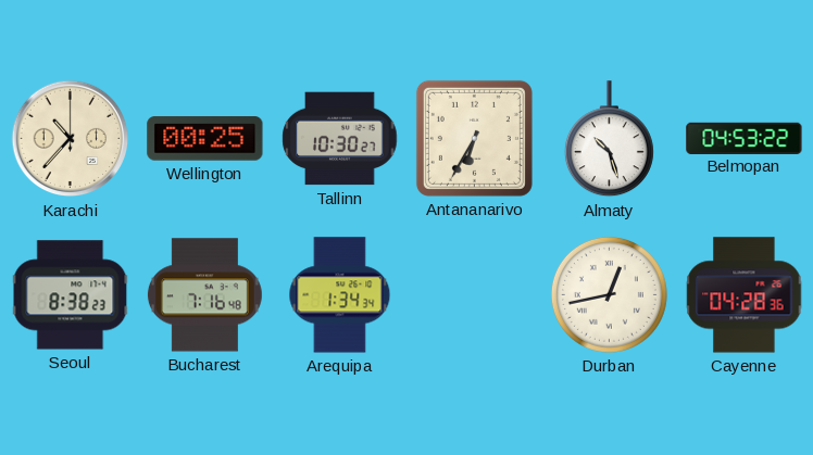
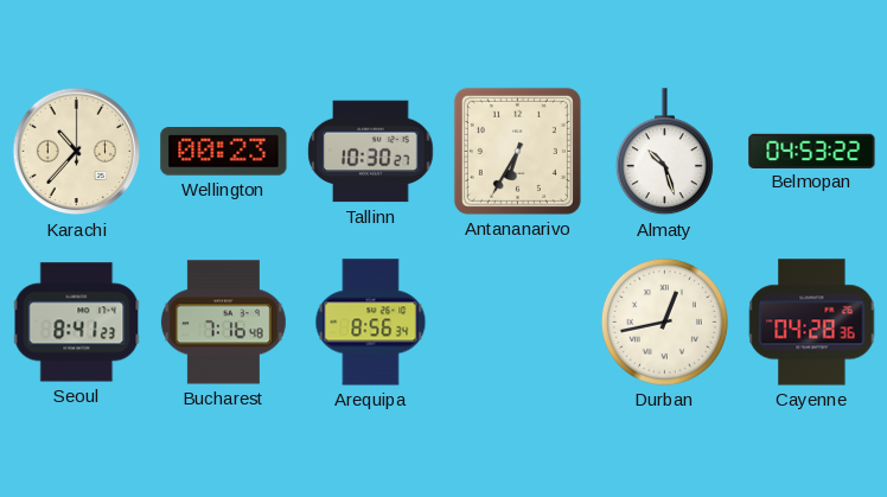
Wellington: 00:25 -> 00:23
Seoul: 8:38 -> 8:41
Arequipa: 1:34 -> 8:56
